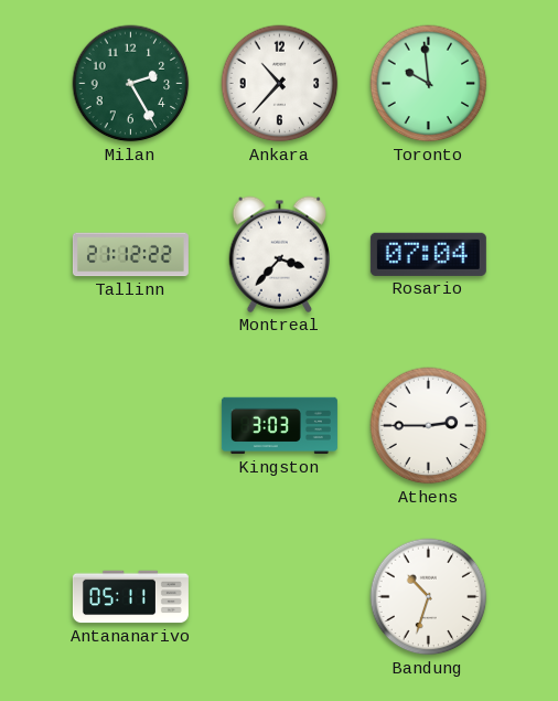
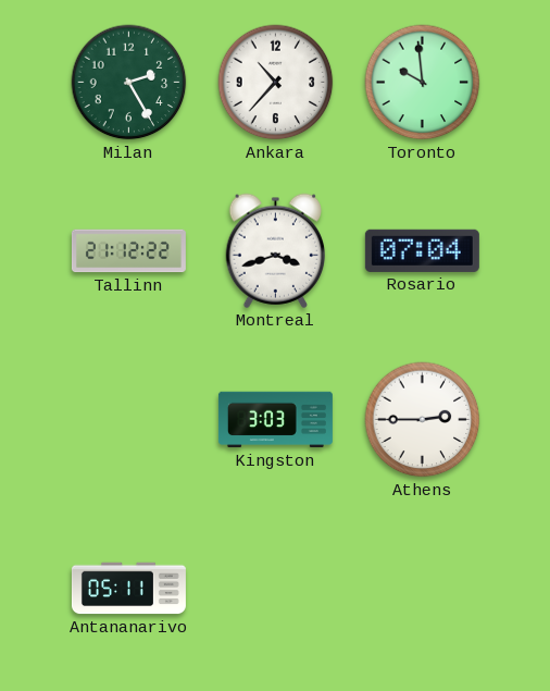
Montreal: 3:37 -> 3:42
Bandung: 10:33 -> none
